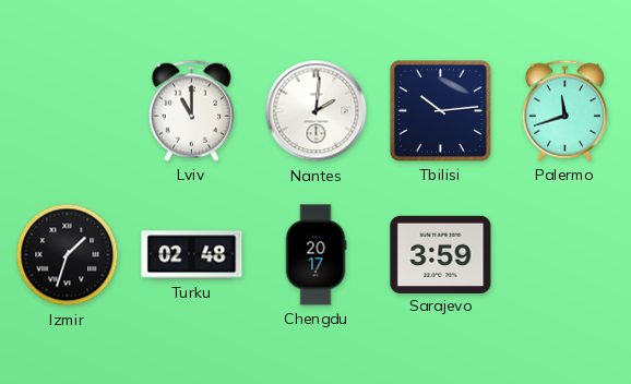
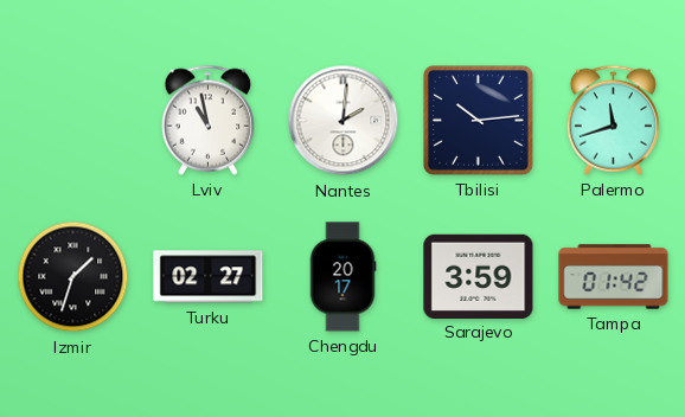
Lviv: 11:00 -> 10:58
Turku: 02:48 -> 02:27
Tampa: none -> 01:42
